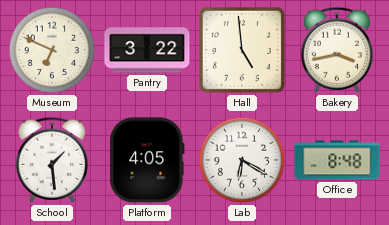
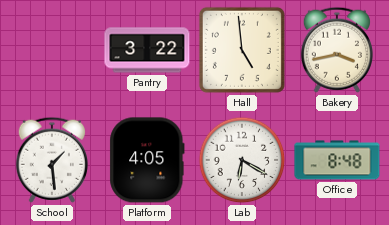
Museum: 6:49 -> none
